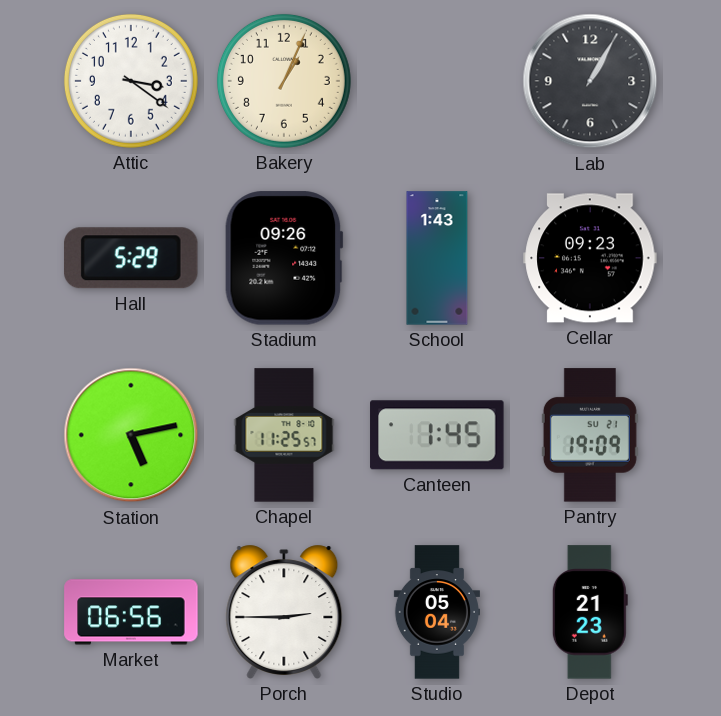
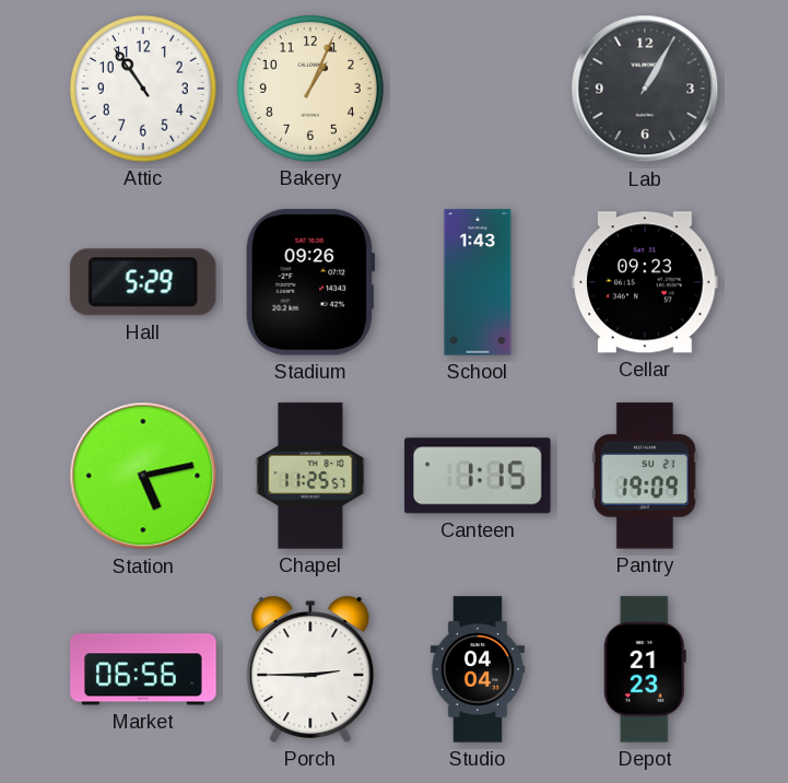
Attic: 3:21 -> 10:54
Canteen: 1:45 -> 1:15
Studio: 05:04 -> 04:04
